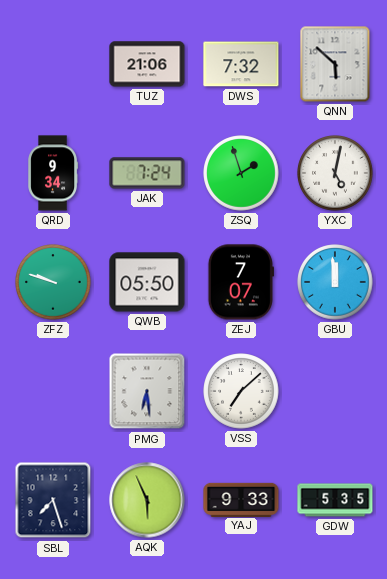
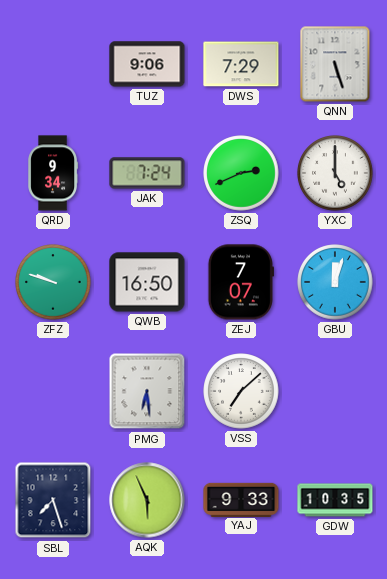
TUZ: 21:06 -> 9:06
DWS: 7:32 -> 7:29
QNN: 5:52 -> 5:27
ZSQ: 1:57 -> 2:41
YXC: 5:02 -> 5:00
QWB: 05:50 -> 16:50
GBU: 11:59 -> 12:03
GDW: 5:35 -> 10:35
